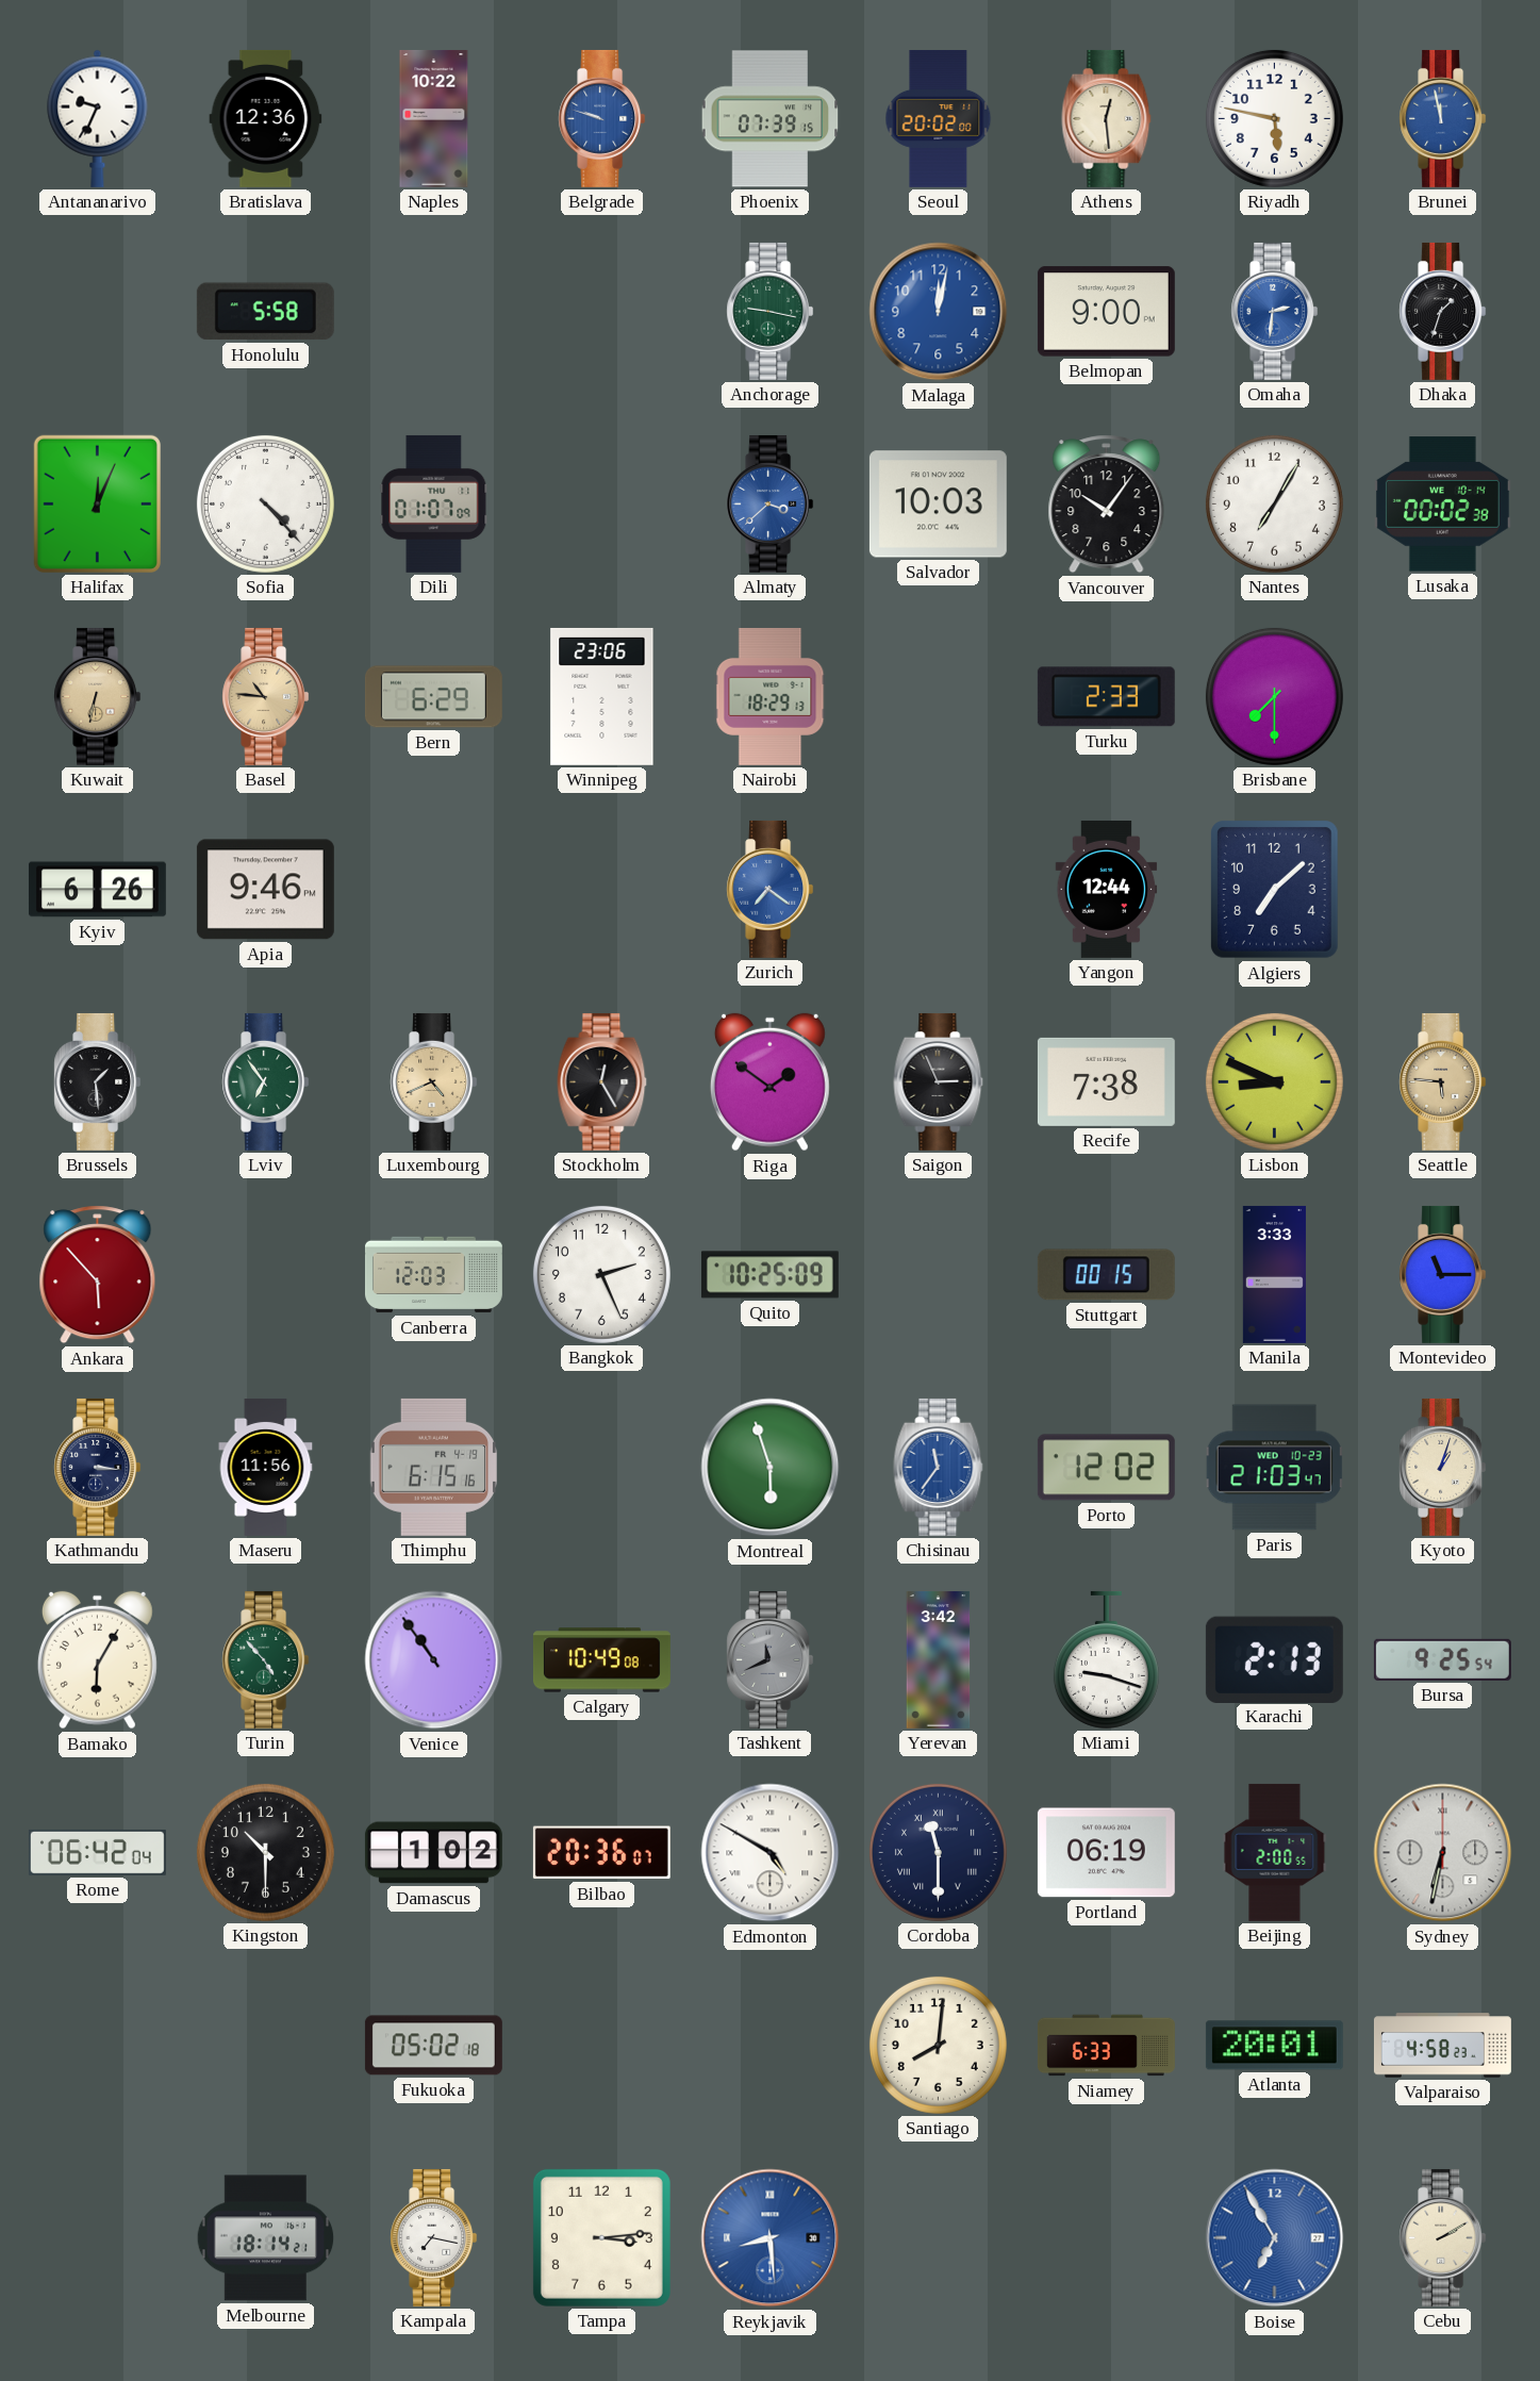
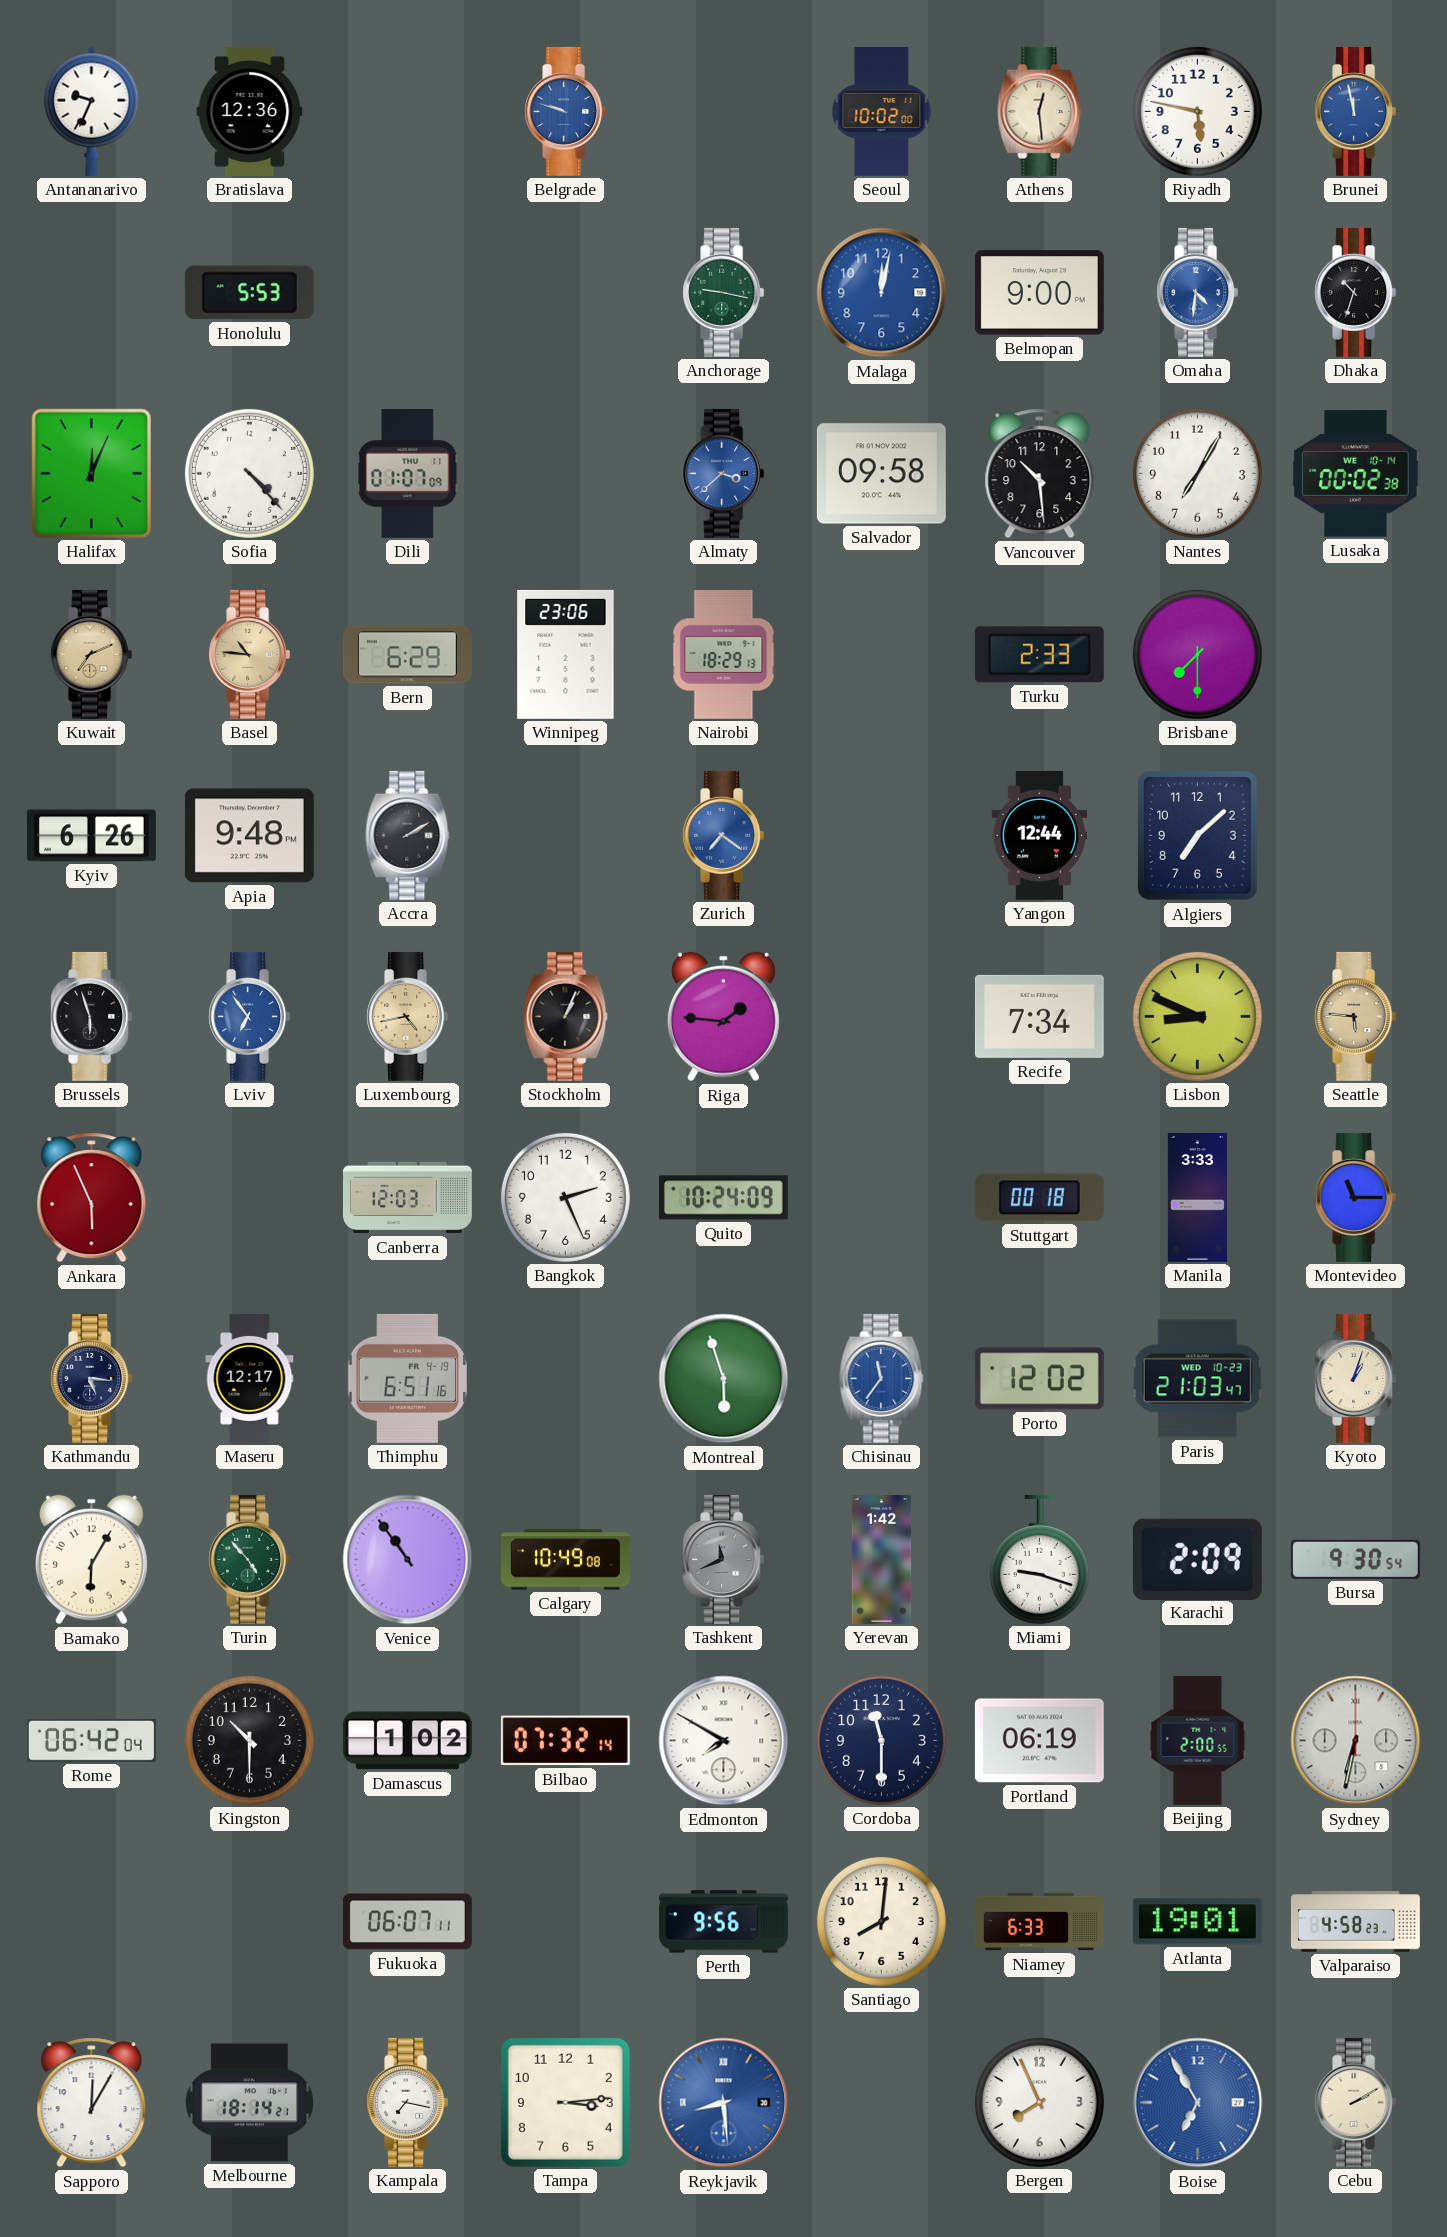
Naples: 10:22 -> none
Phoenix: 07:39 -> none
Seoul: 20:02 -> 10:02
Honolulu: 5:58 -> 5:53
Omaha: 2:31 -> 4:31
Dhaka: 1:33 -> 10:33
Salvador: 10:03 -> 09:58
Vancouver: 10:06 -> 10:29
Kuwait: 6:32 -> 7:11
Apia: 9:46 -> 9:48
Accra: none -> 2:10
Brussels: 1:29 -> 5:57
Lviv dial: green -> blue
Luxembourg: 4:41 -> 4:43
Stockholm: 12:25 -> 1:04
Riga: 1:51 -> 1:46
Saigon: 2:56 -> none
Recife: 7:38 -> 7:34
Ankara: 5:53 -> 5:56
Quito: 10:25 -> 10:24
Stuttgart: 00:15 -> 00:18
Kathmandu: 3:16 -> 5:16
Maseru: 11:56 -> 12:17
Thimphu: 6:15 -> 6:51
Yerevan: 3:42 -> 1:42
Karachi: 2:13 -> 2:09
Bursa: 9:25 -> 9:30
Bilbao: 20:36 -> 07:32
Edmonton: 4:50 -> 7:50
Cordoba numerals: Roman -> Arabic
Fukuoka: 05:02 -> 06:07
Perth: none -> 9:56
Atlanta: 20:01 -> 19:01
Sapporo: none -> 12:05
Bergen: none -> 7:56
